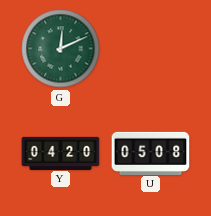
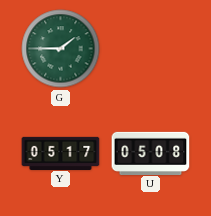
G: 12:11 -> 1:45
Y: 04:20 -> 05:17
